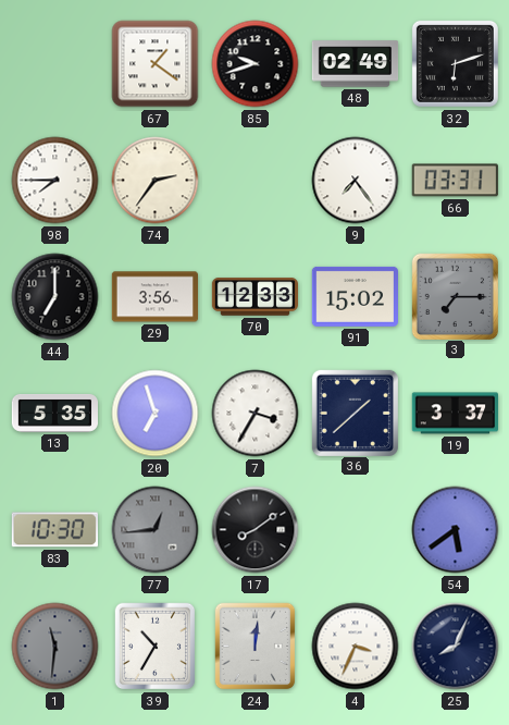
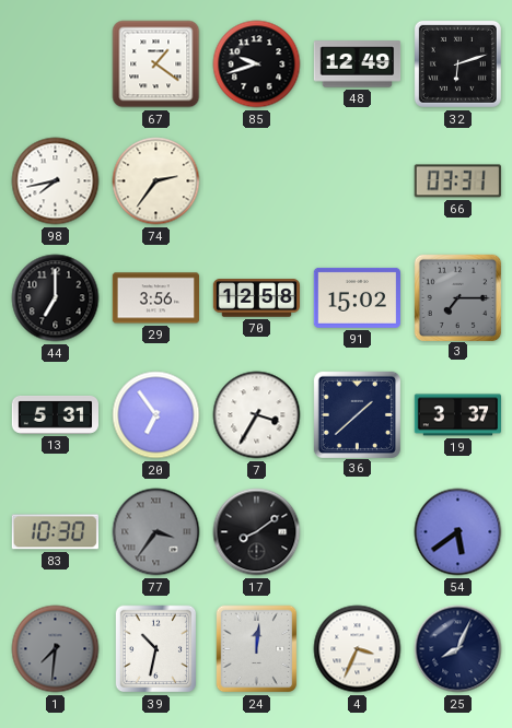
48: 02:49 -> 12:49
98: 7:45 -> 7:43
9: 7:24 -> none
70: 12:33 -> 12:58
13: 5:35 -> 5:31
20: 6:57 -> 6:54
77: 12:44 -> 3:36
1: 11:31 -> 7:31
39: 10:35 -> 10:32
